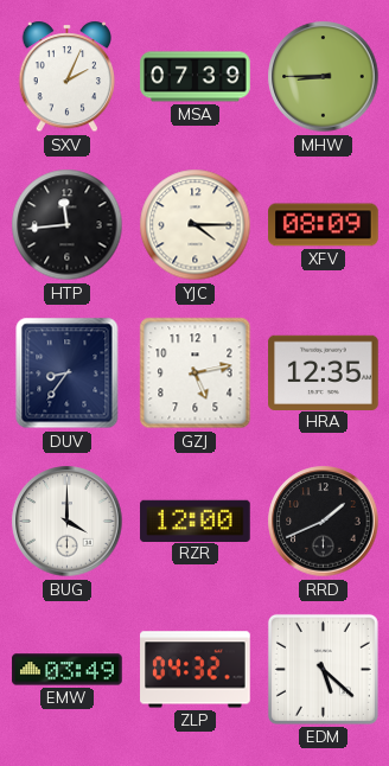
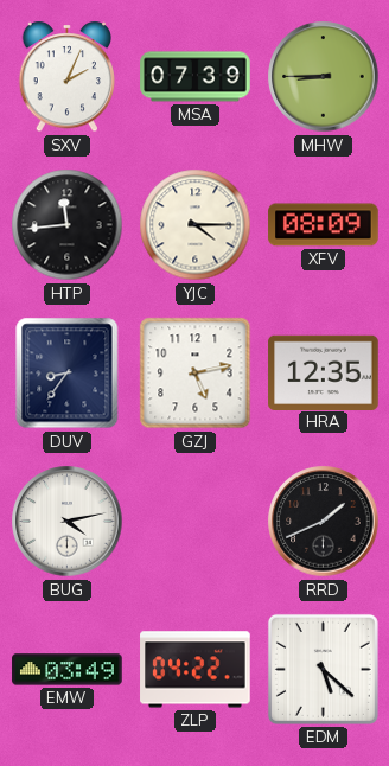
BUG: 4:00 -> 4:13
RZR: 12:00 -> none
ZLP: 04:32 -> 04:22
